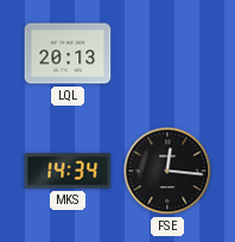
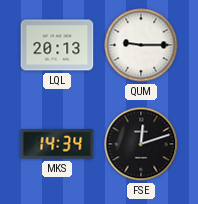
QUM: none -> 9:15
FSE: 12:16 -> 12:12
